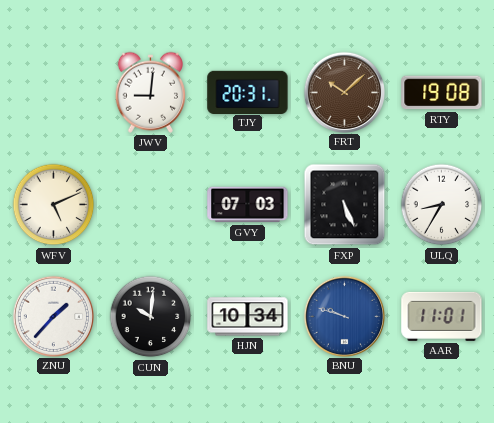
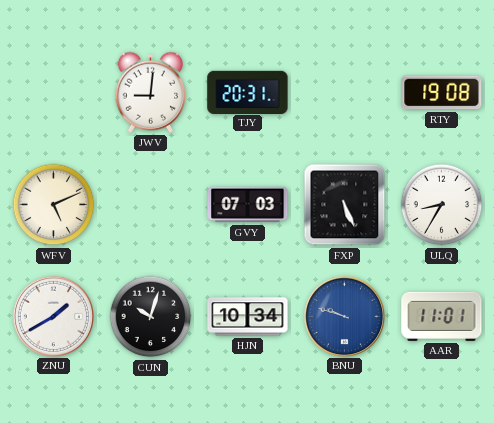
FRT: 10:08 -> none
ZNU: 1:37 -> 1:40
CUN: 10:01 -> 10:03
